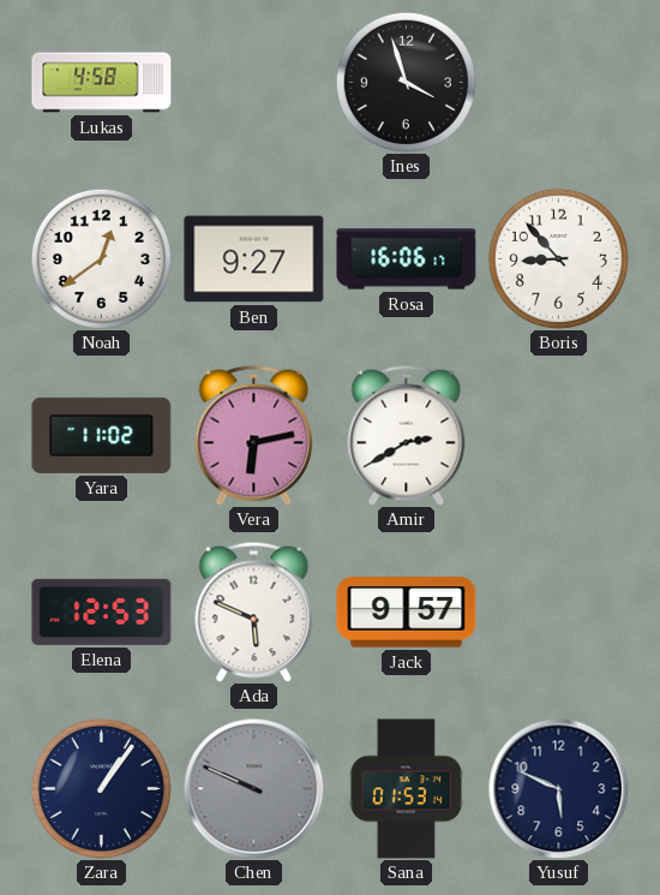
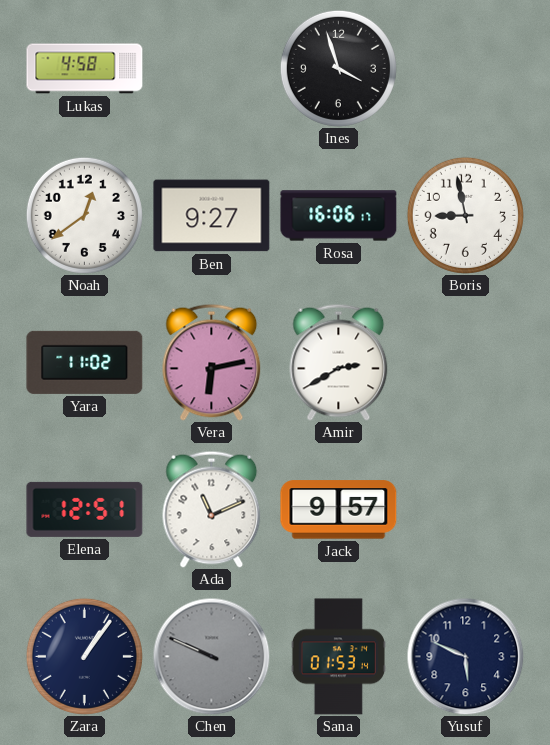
Boris: 8:53 -> 8:58
Elena: 12:53 -> 12:51
Ada: 5:49 -> 11:11
